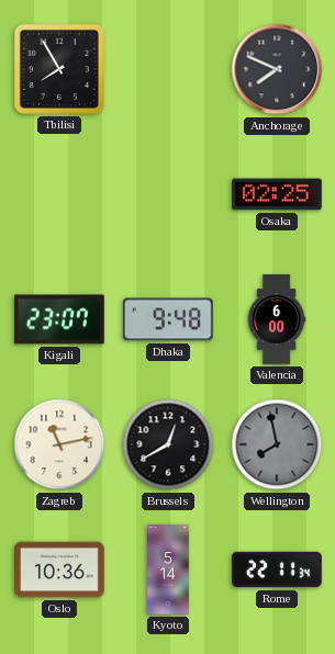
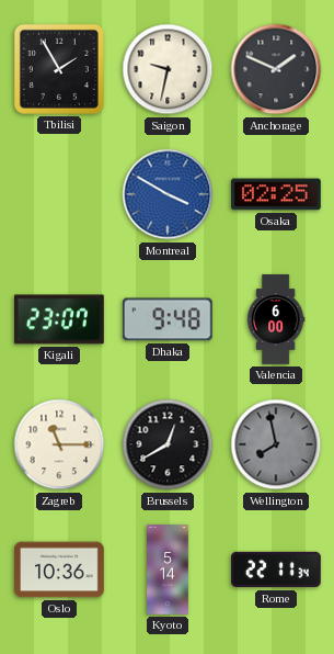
Tbilisi: 7:55 -> 1:55
Saigon: none -> 9:32
Anchorage: 7:49 -> 1:49
Montreal: none -> 3:50
Zagreb: 11:13 -> 11:15
